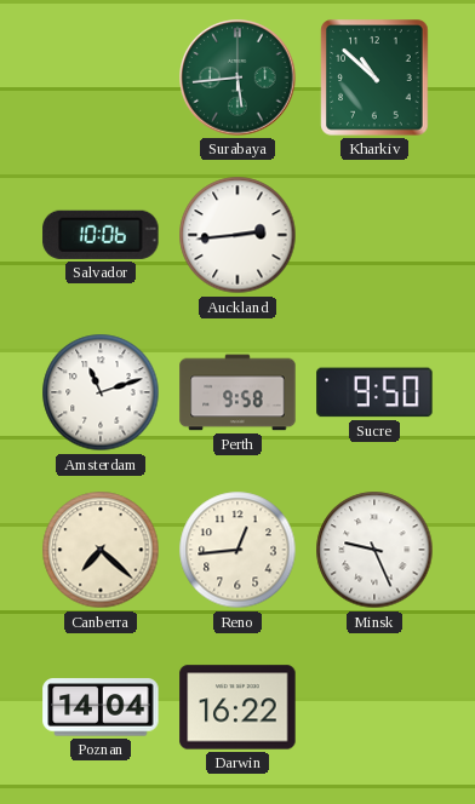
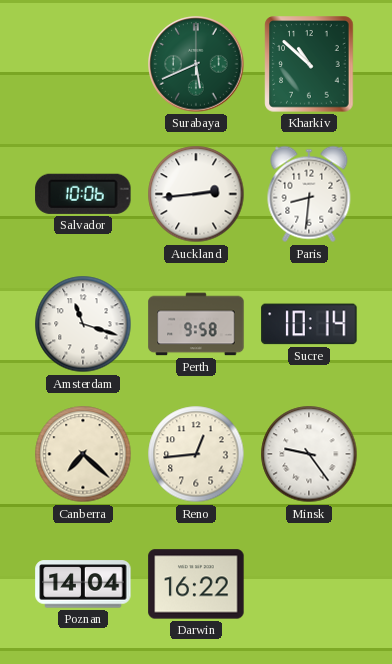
Surabaya: 5:44 -> 5:41
Paris: none -> 8:31
Amsterdam: 11:12 -> 11:18
Sucre: 9:50 -> 10:14
Minsk: 9:26 -> 9:24
